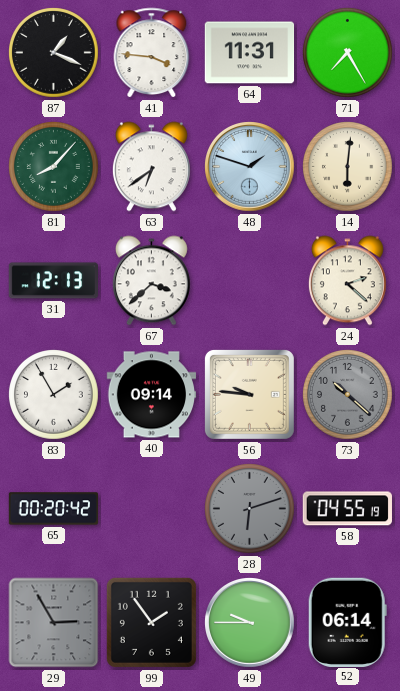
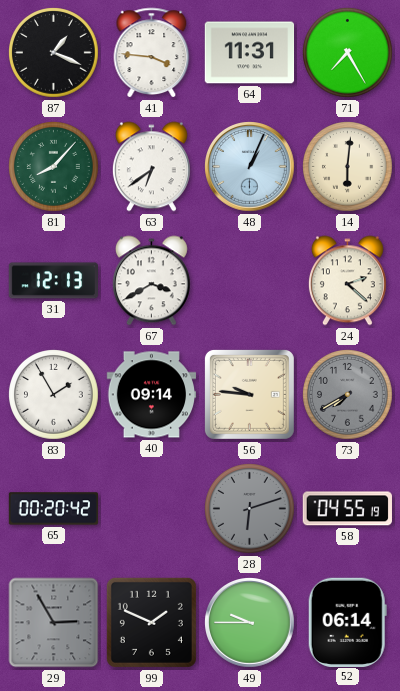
48: 1:48 -> 1:04
67: 3:38 -> 3:40
73: 10:22 -> 7:40
99: 1:54 -> 1:49
